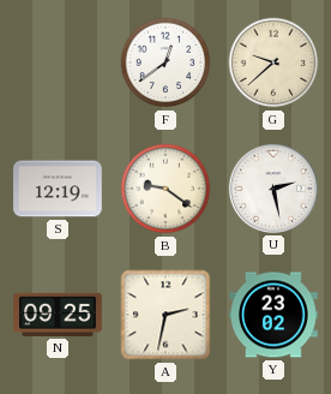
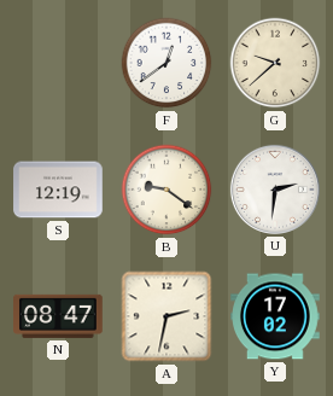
U: 2:28 -> 2:31
N: 09:25 -> 08:47
Y: 23:02 -> 17:02
